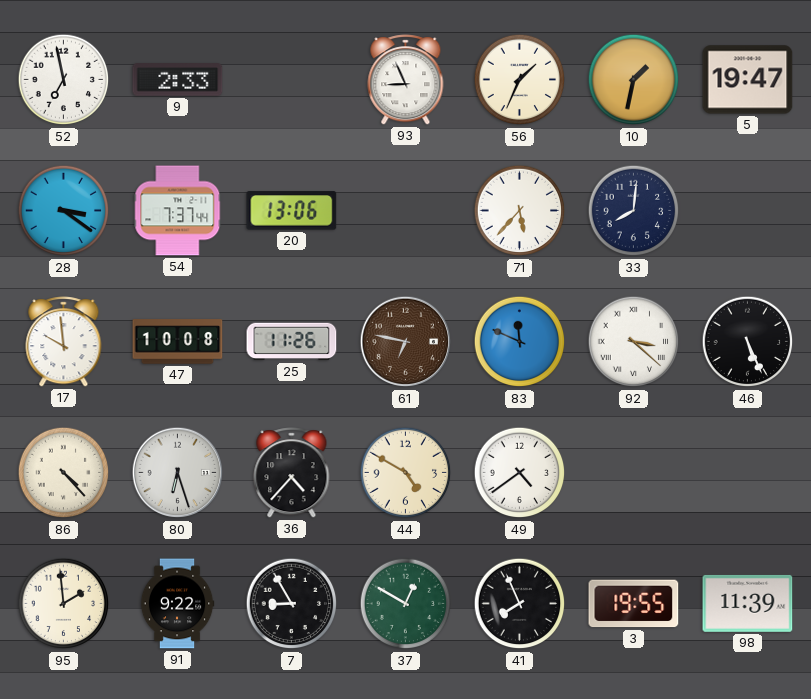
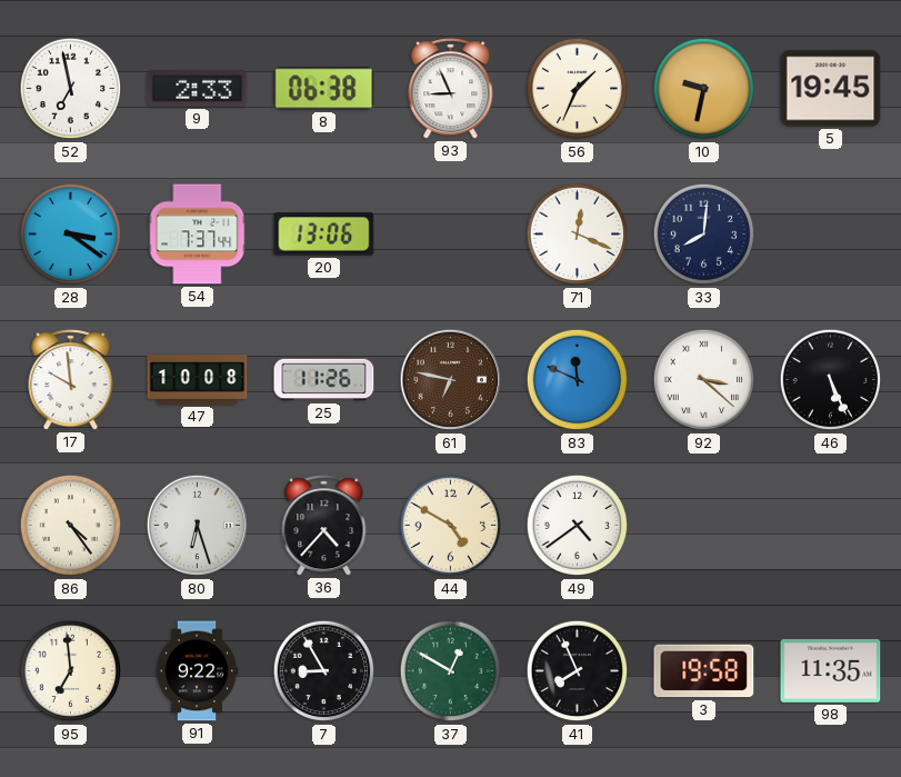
8: none -> 06:38
10: 1:32 -> 9:32
5: 19:47 -> 19:45
71: 5:37 -> 12:19
86: 4:23 -> 4:24
95: 1:59 -> 6:59
3: 19:55 -> 19:58
98: 11:39 -> 11:35
